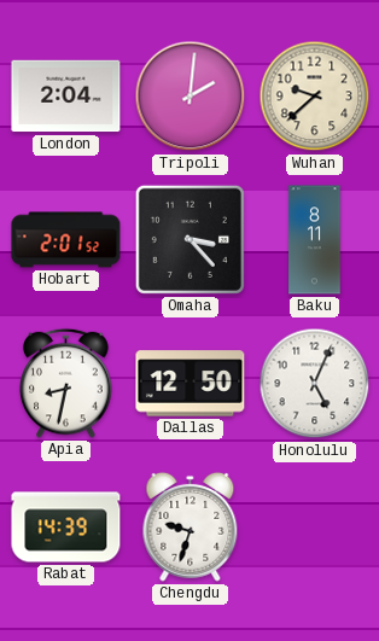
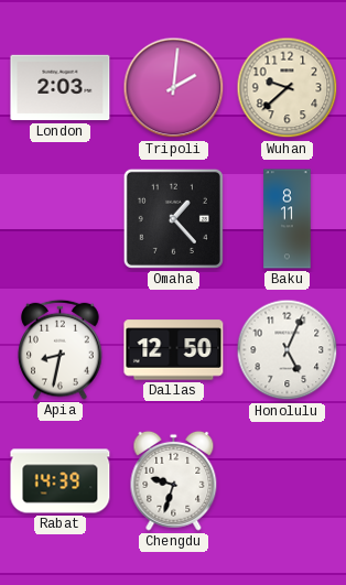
London: 2:04 -> 2:03
Hobart: 2:01 -> none
Omaha: 3:23 -> 1:23
